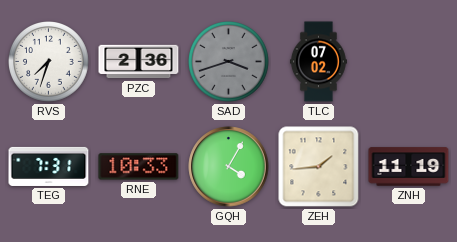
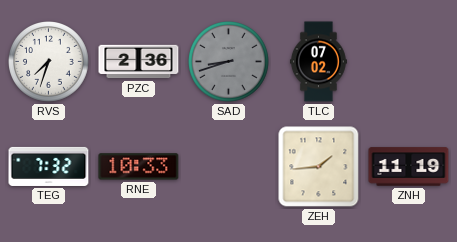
SAD: 3:42 -> 8:42
TEG: 7:31 -> 7:32
GQH: 4:05 -> none
